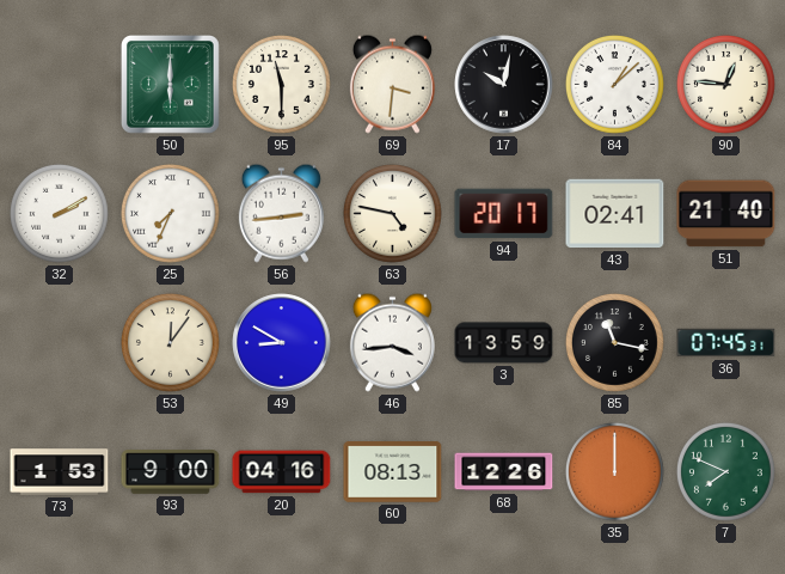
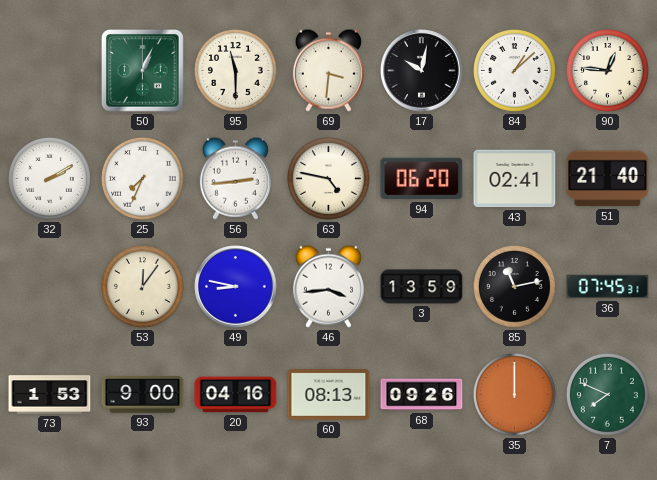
50: 6:00 -> 1:04
94: 20:17 -> 06:20
49: 8:50 -> 8:47
85: 11:17 -> 11:13
68: 12:26 -> 09:26
